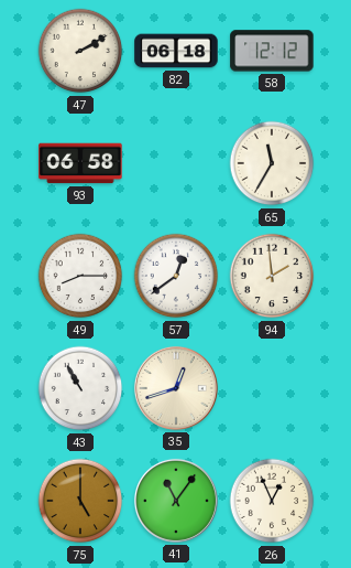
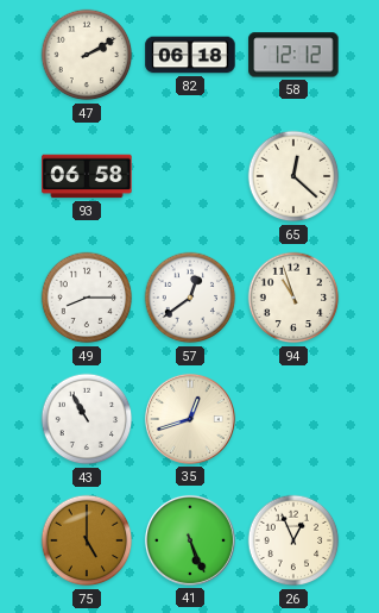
65: 11:35 -> 12:22
94: 1:59 -> 10:57
41: 11:06 -> 5:26
